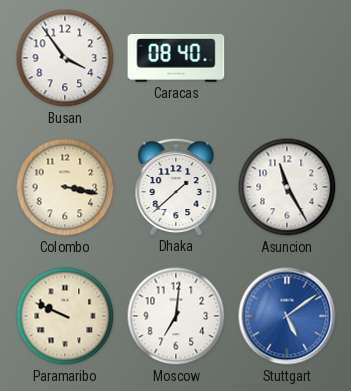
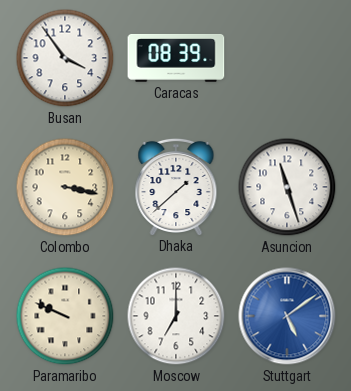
Caracas: 08:40 -> 08:39
Asuncion: 11:25 -> 11:27
Moscow: 7:01 -> 7:00
